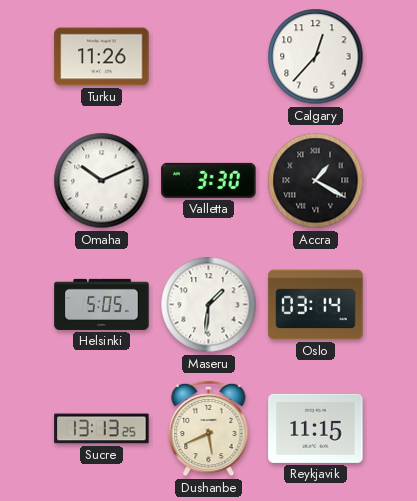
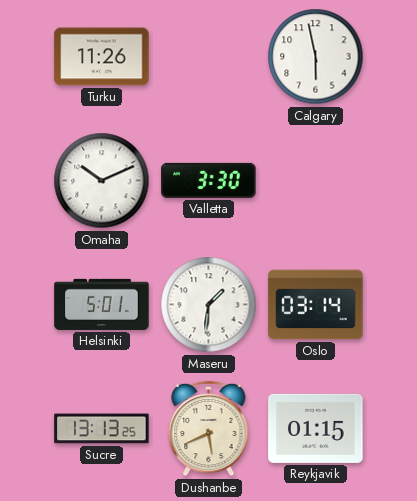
Calgary: 12:37 -> 5:58
Accra: 1:20 -> none
Helsinki: 5:05 -> 5:01
Reykjavik: 11:15 -> 01:15
